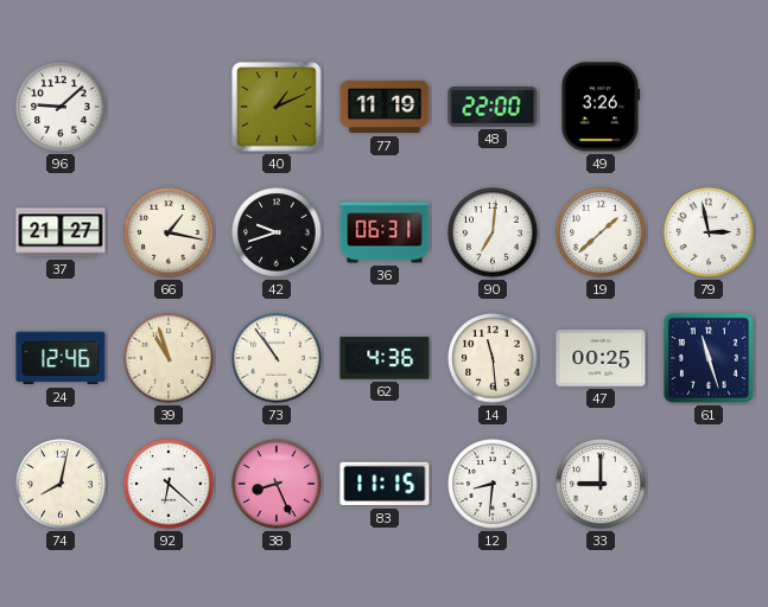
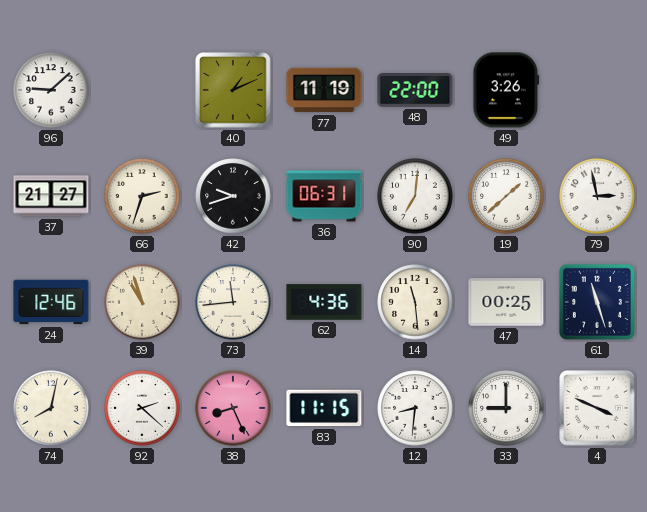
66: 1:17 -> 2:33
73: 10:54 -> 11:44
92: 6:22 -> 2:22
4: none -> 3:49
